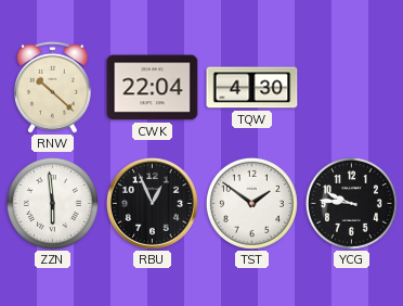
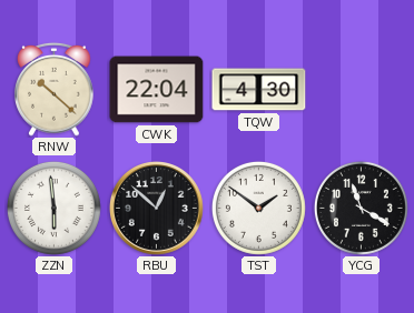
RBU: 12:56 -> 12:52
YCG: 9:46 -> 11:20
